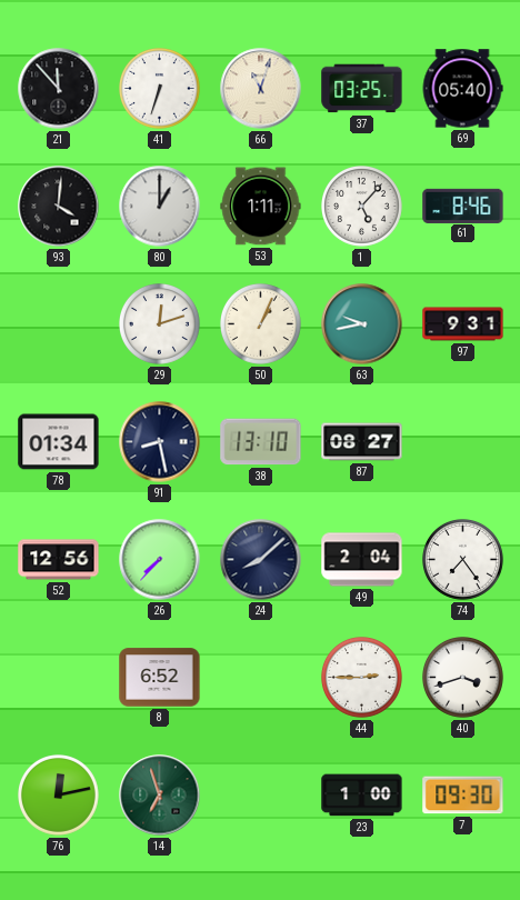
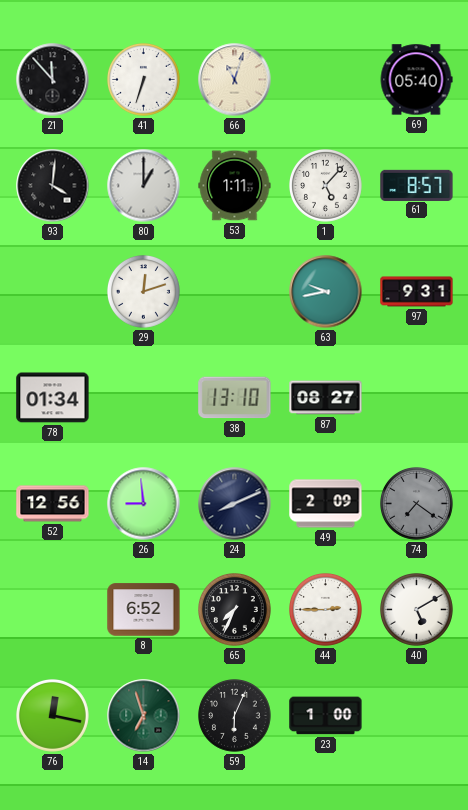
37: 03:25 -> none
61: 8:46 -> 8:57
50: 1:04 -> none
91: 8:28 -> none
26: 7:37 -> 8:59
24: 8:08 -> 8:11
49: 2:04 -> 2:09
74: 7:24 -> 7:21
74 dial: white -> grey
65: none -> 7:34
40: 3:42 -> 5:10
76: 12:13 -> 12:17
59: none -> 6:04
7: 09:30 -> none
